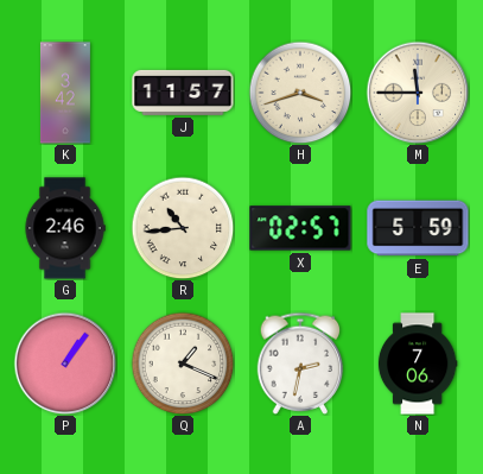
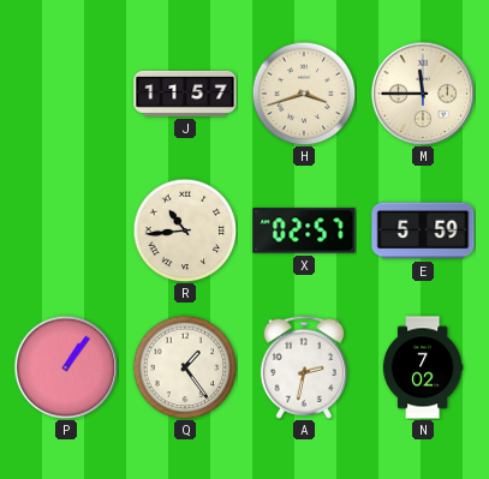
K: 3:42 -> none
G: 2:46 -> none
Q: 1:19 -> 1:24
N: 7:06 -> 7:02
